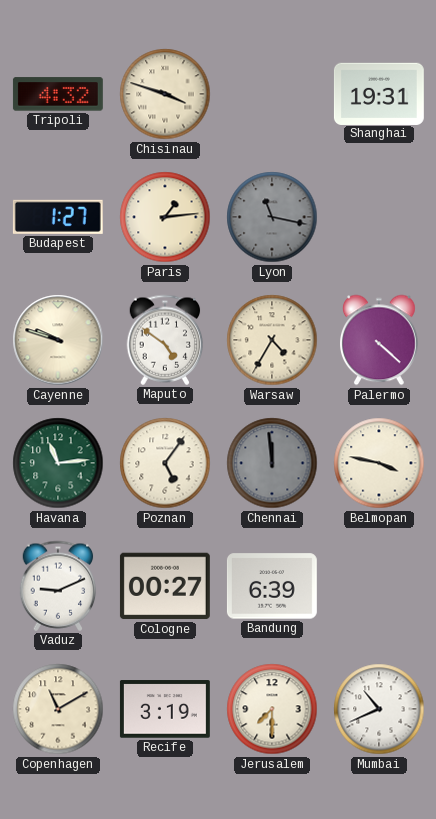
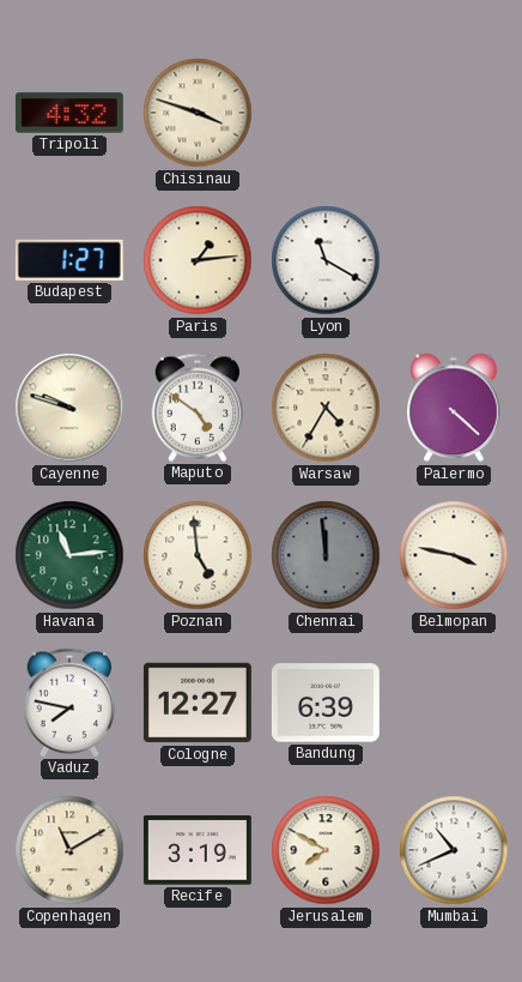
Shanghai: 19:31 -> none
Lyon: 11:17 -> 11:20
Lyon dial: grey -> white
Poznan: 5:06 -> 4:59
Vaduz: 9:11 -> 7:47
Cologne: 00:27 -> 12:27
Jerusalem: 7:30 -> 7:50
